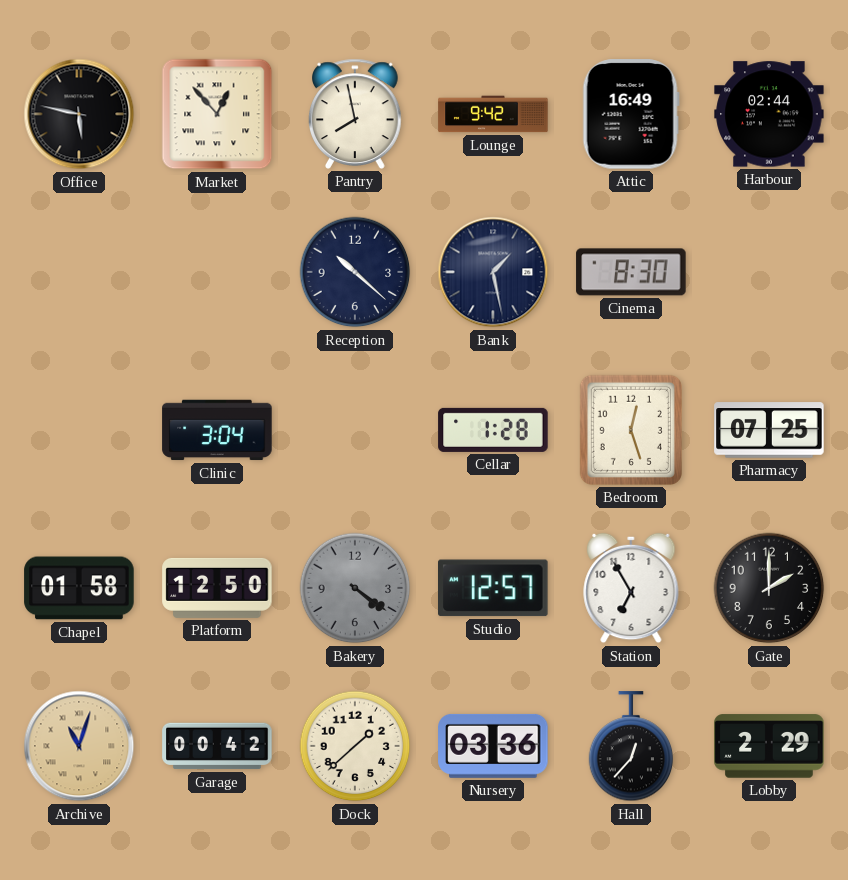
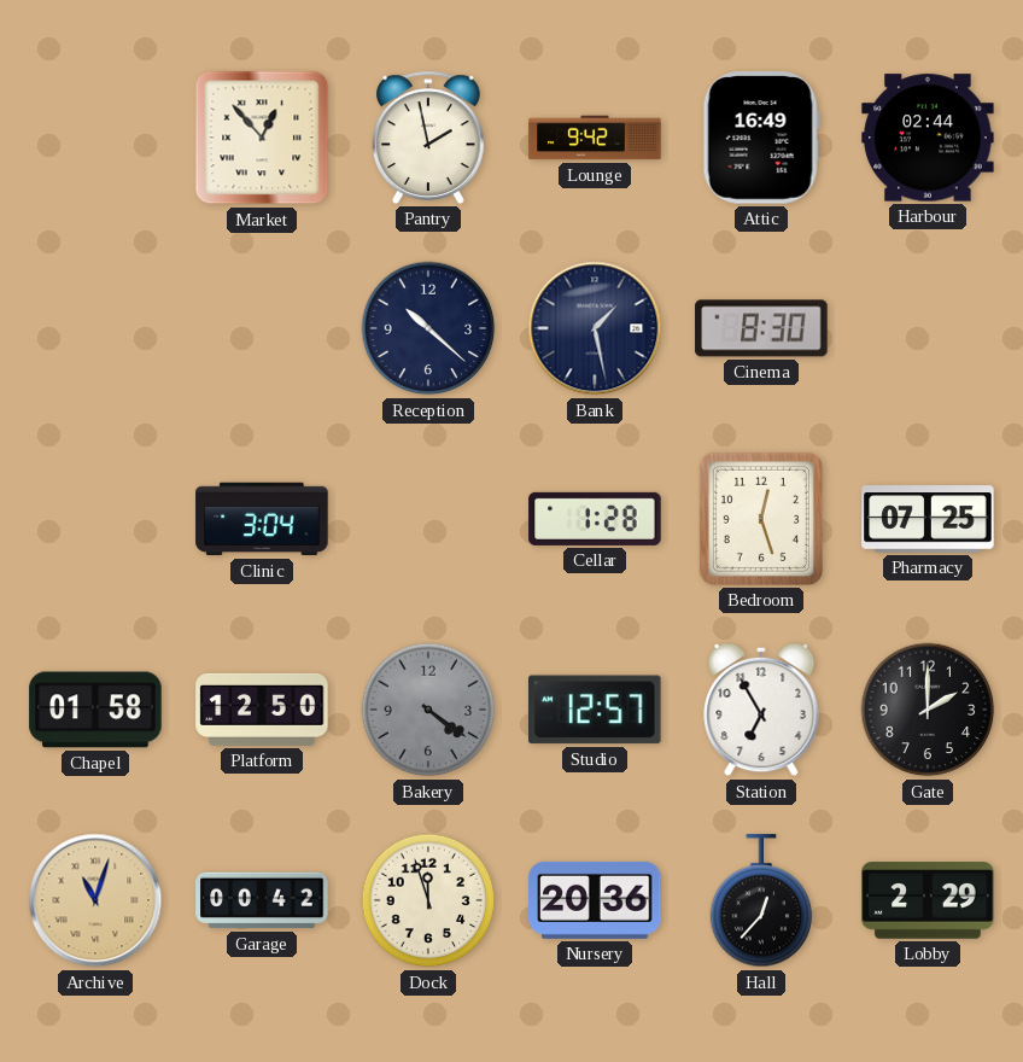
Office: 5:47 -> none
Pantry: 7:58 -> 1:58
Dock: 1:38 -> 11:57
Nursery: 03:36 -> 20:36
